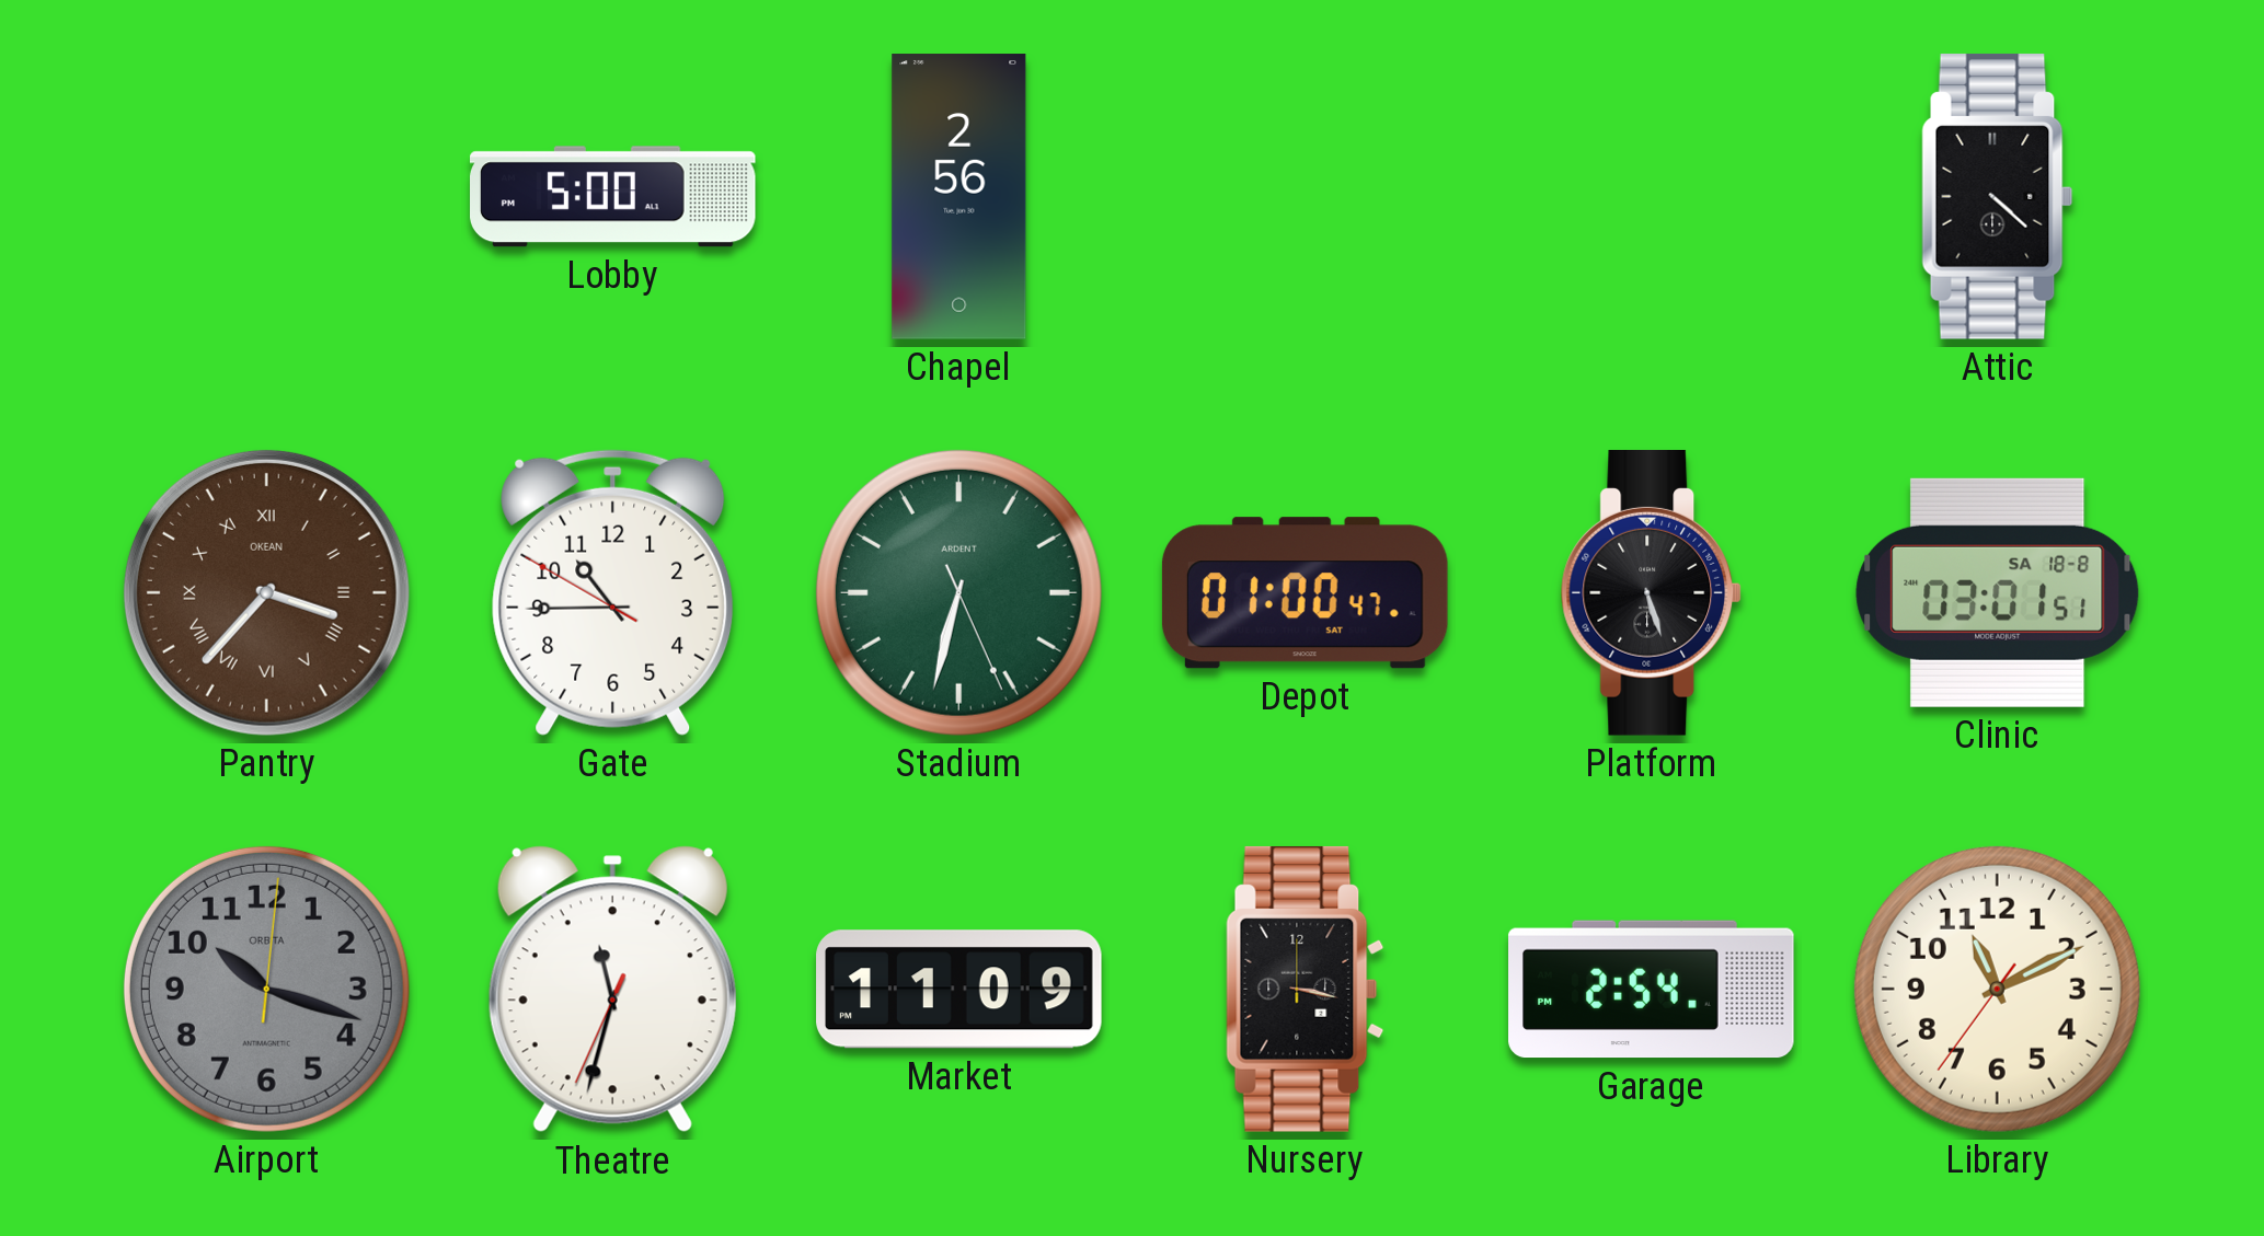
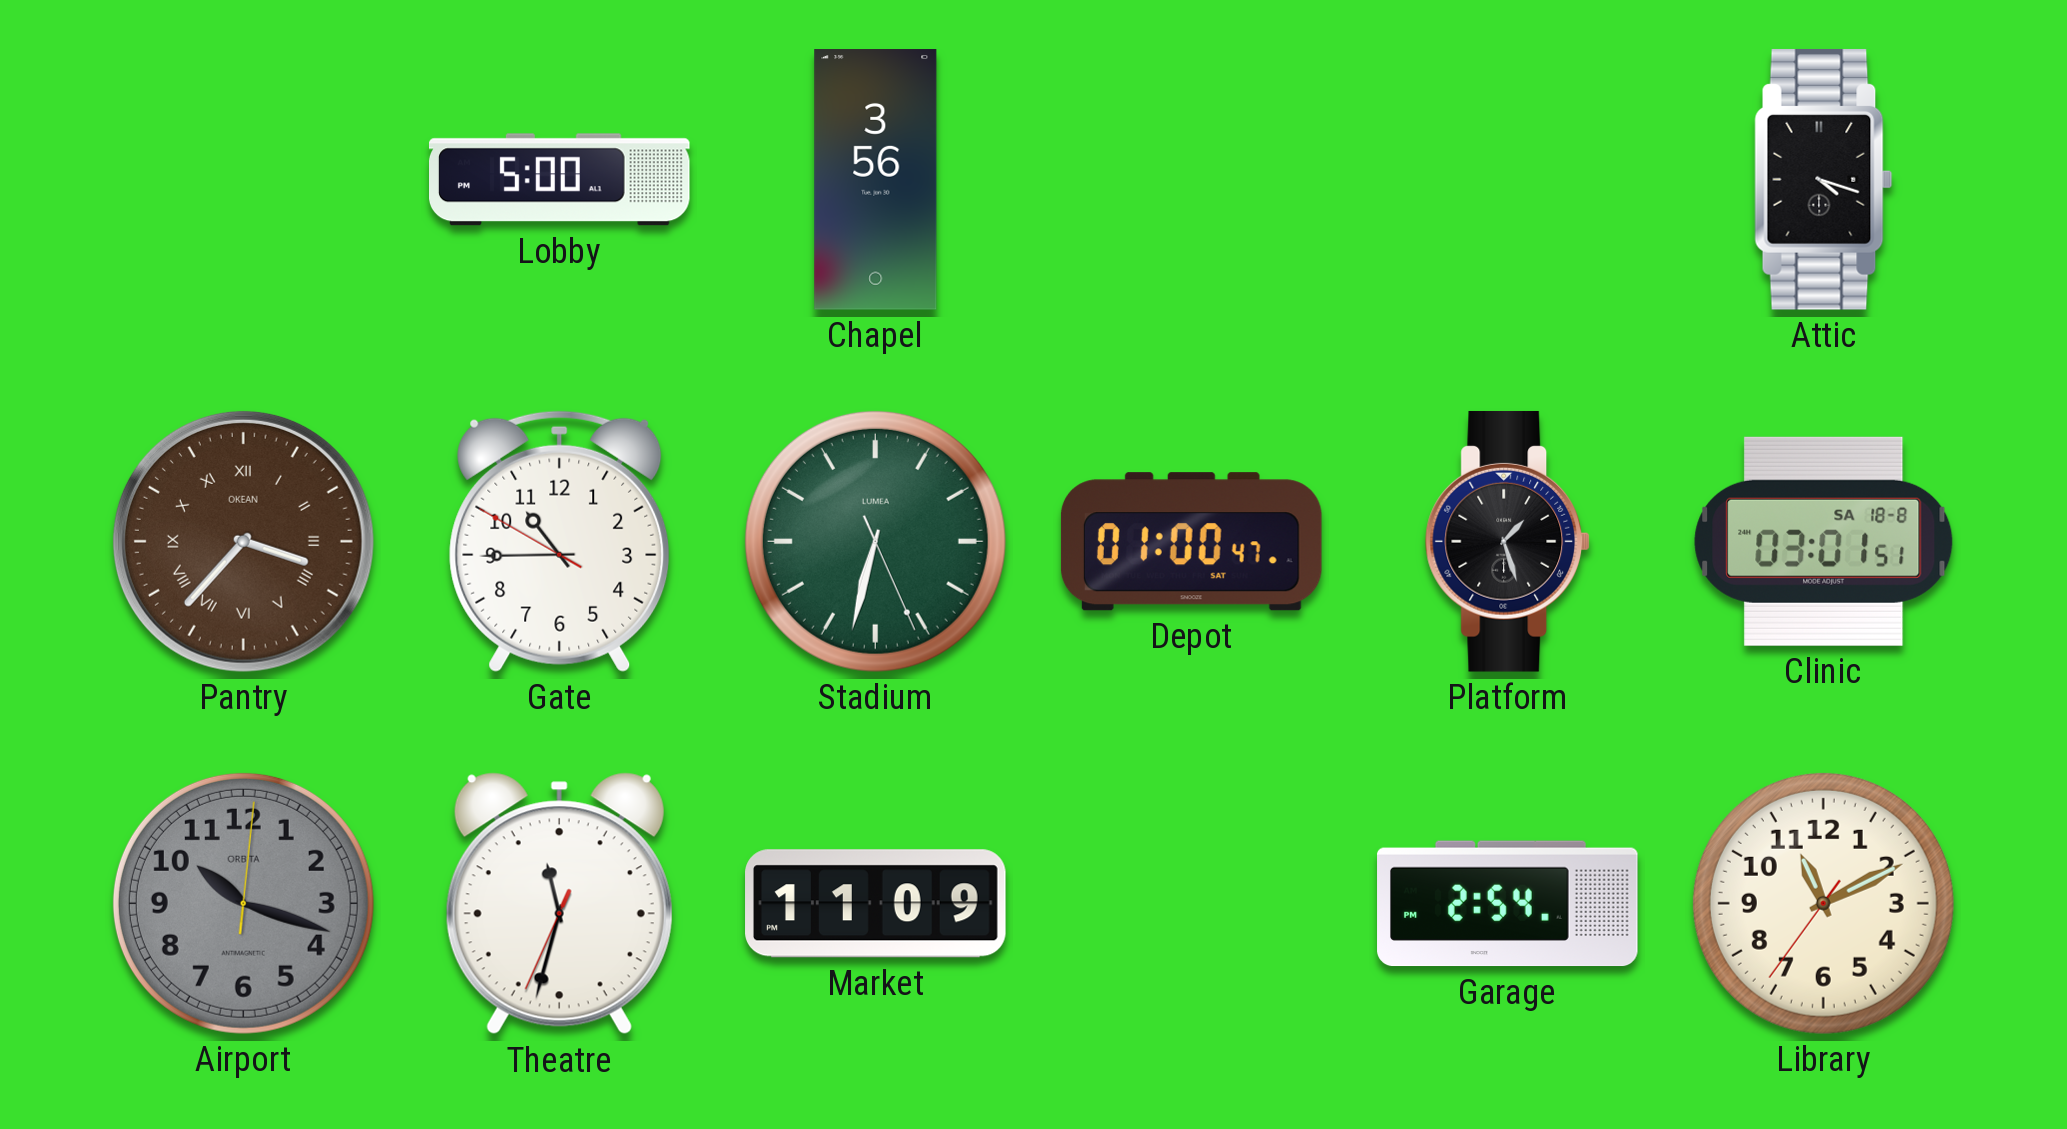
Chapel: 2:56 -> 3:56
Attic: 4:22 -> 4:18
Stadium brand: ARDENT -> LUMEA
Platform: 5:27 -> 1:27
Nursery: 3:17 -> none
